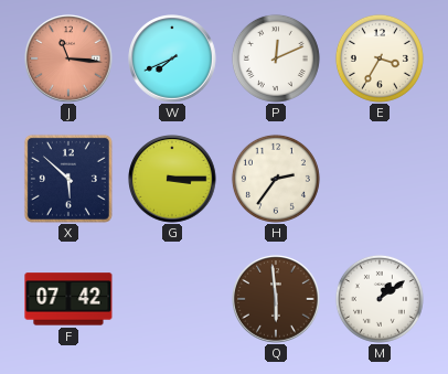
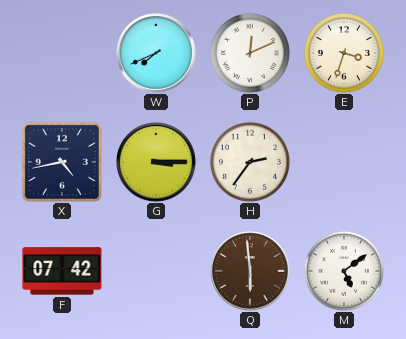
J: 11:16 -> none
E: 3:35 -> 3:33
X: 5:52 -> 4:43
M: 1:09 -> 5:09
